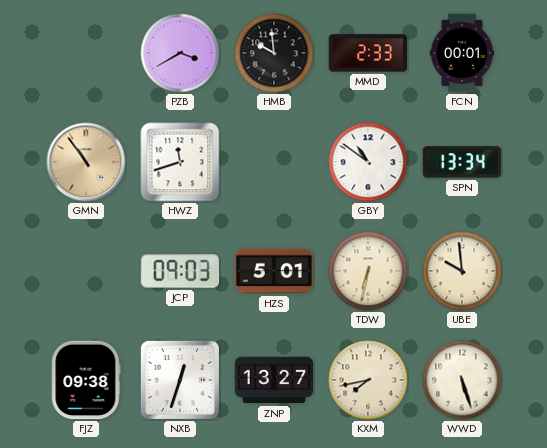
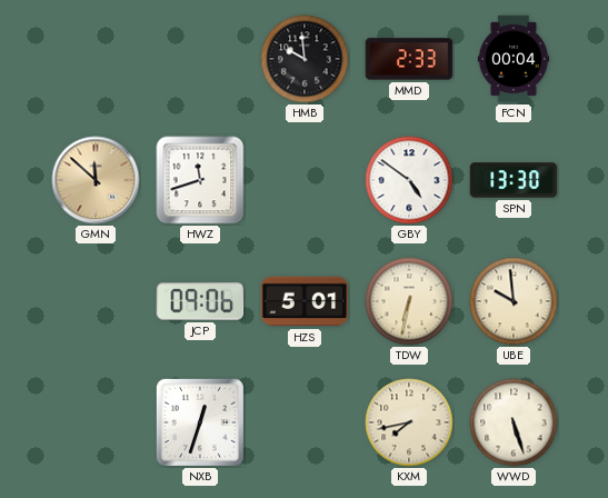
PZB: 3:40 -> none
FCN: 00:01 -> 00:04
GMN: 10:54 -> 11:52
GBY: 10:51 -> 4:51
SPN: 13:34 -> 13:30
JCP: 09:03 -> 09:06
FJZ: 09:38 -> none
ZNP: 13:27 -> none
